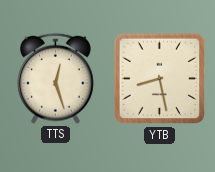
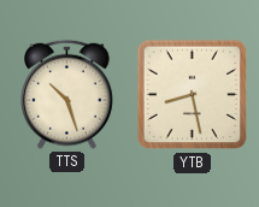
TTS: 12:27 -> 10:27
